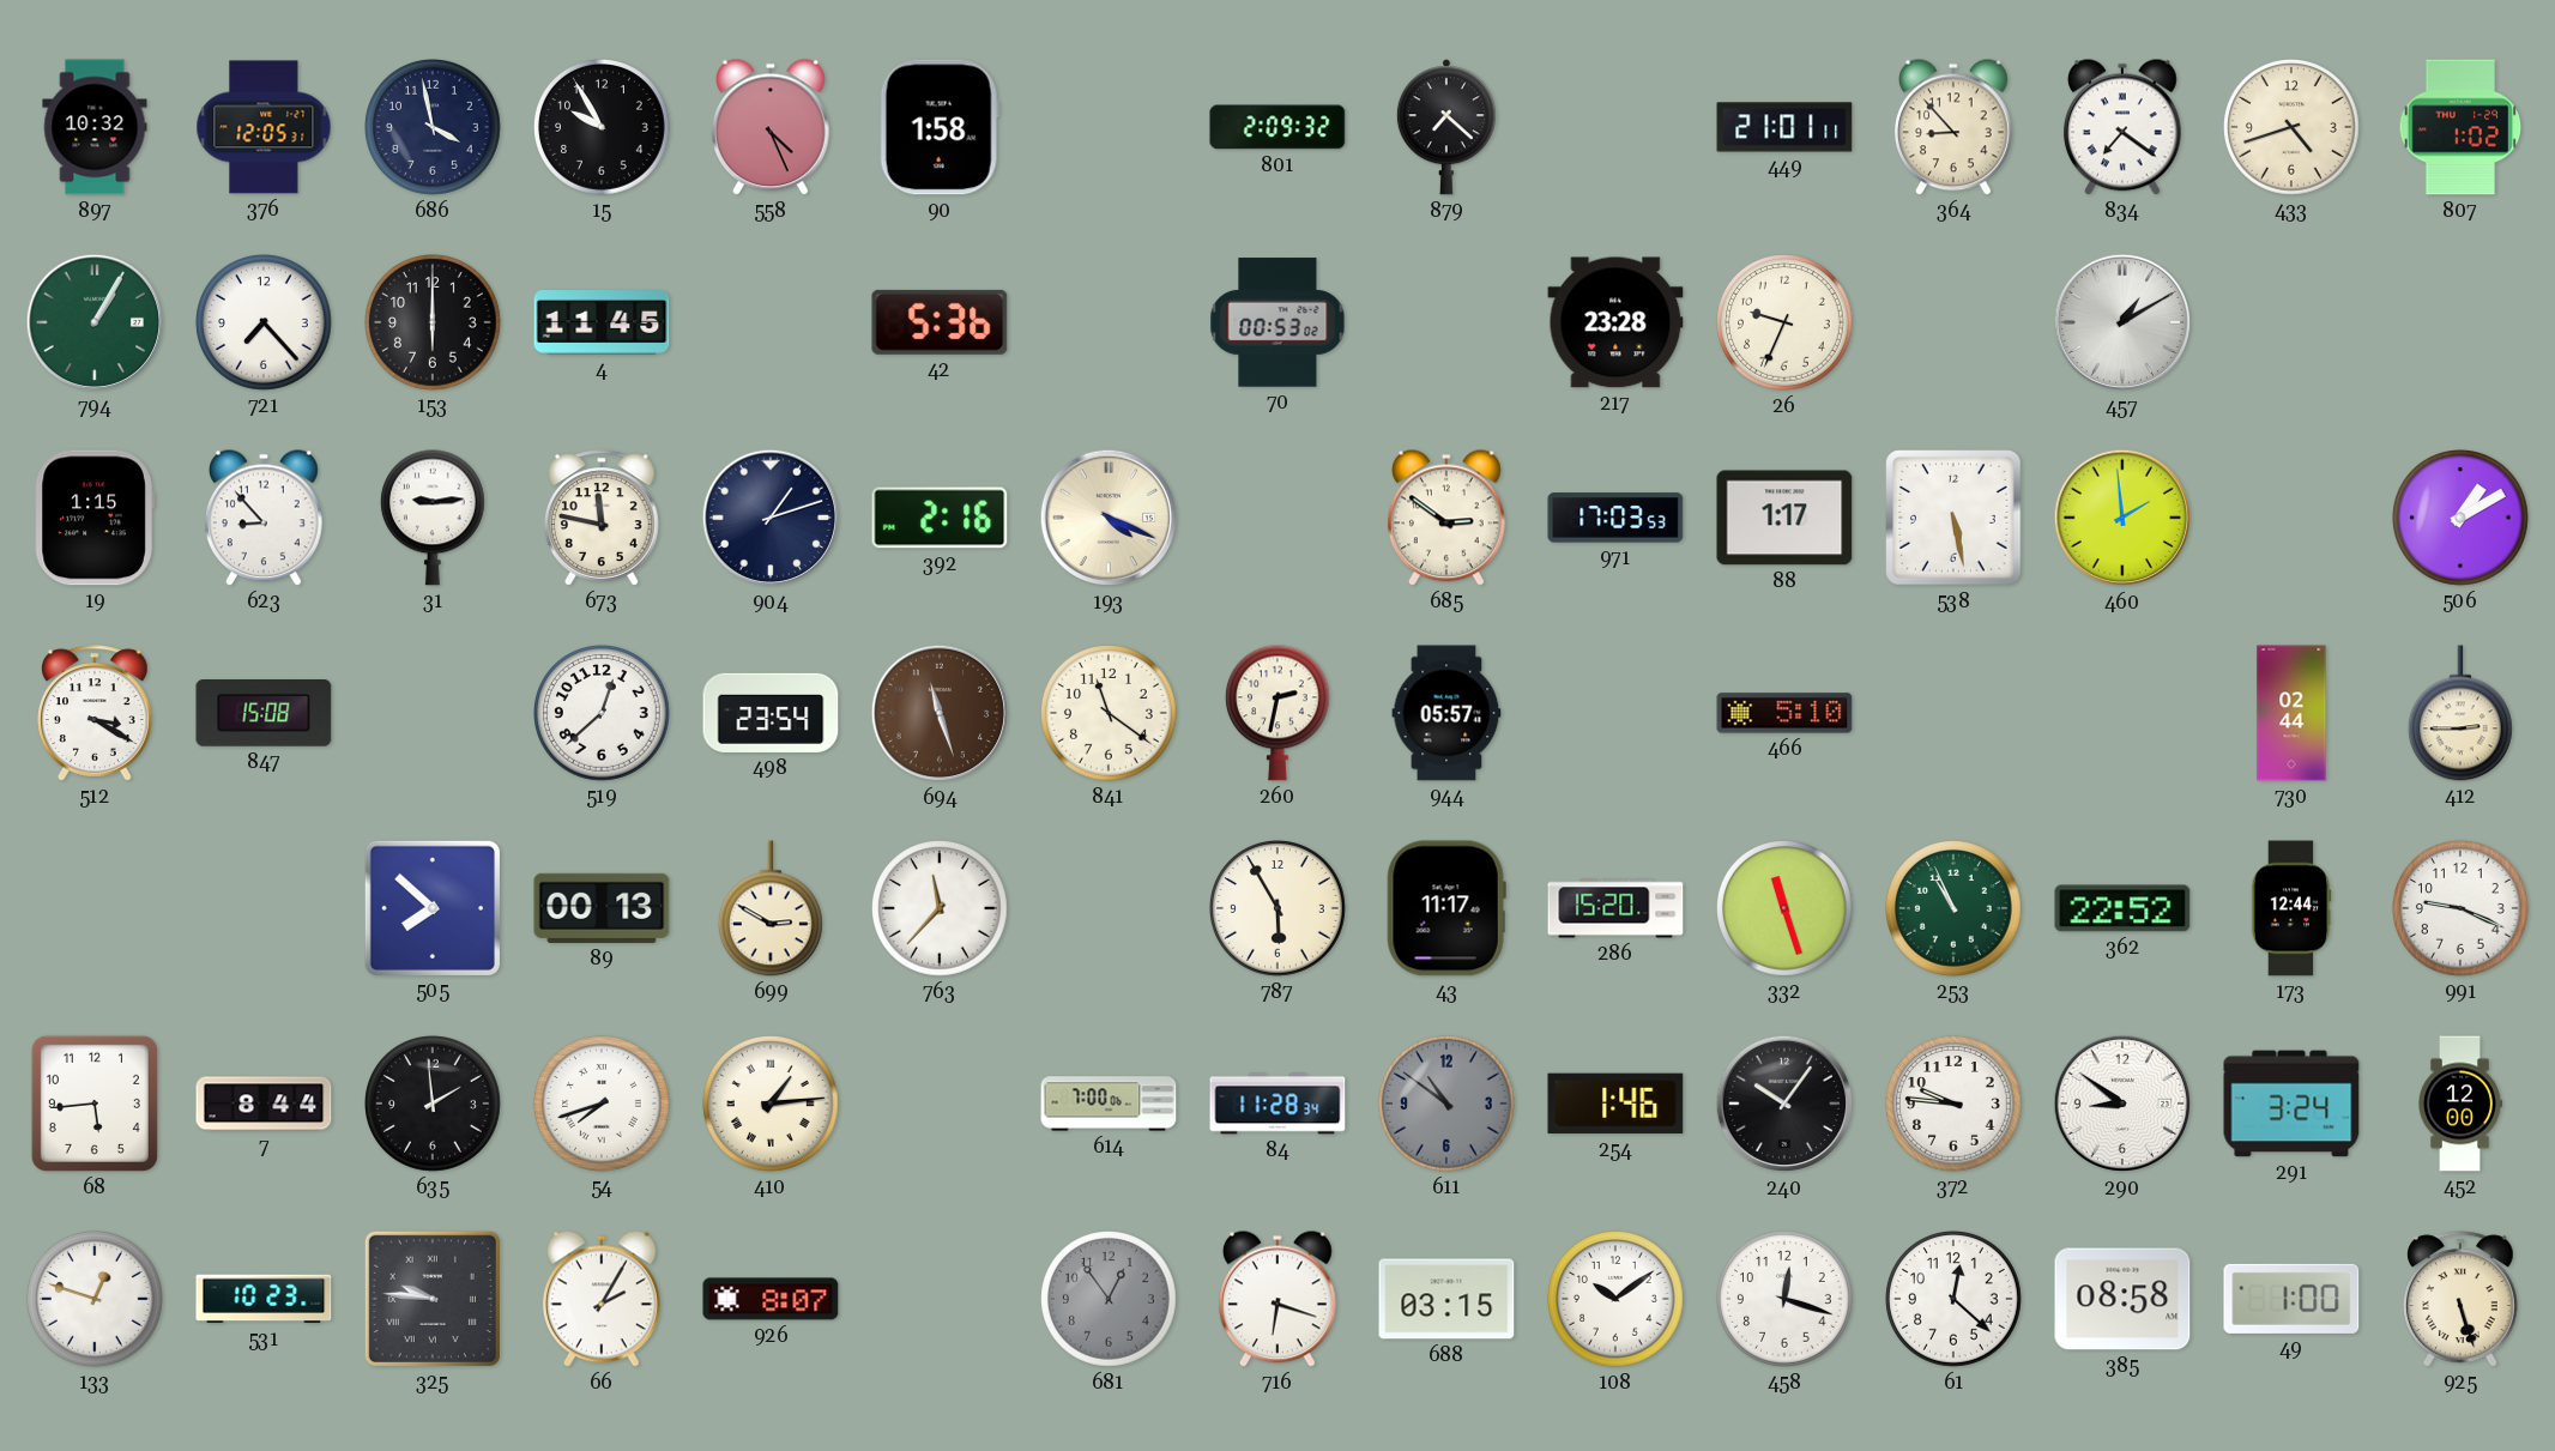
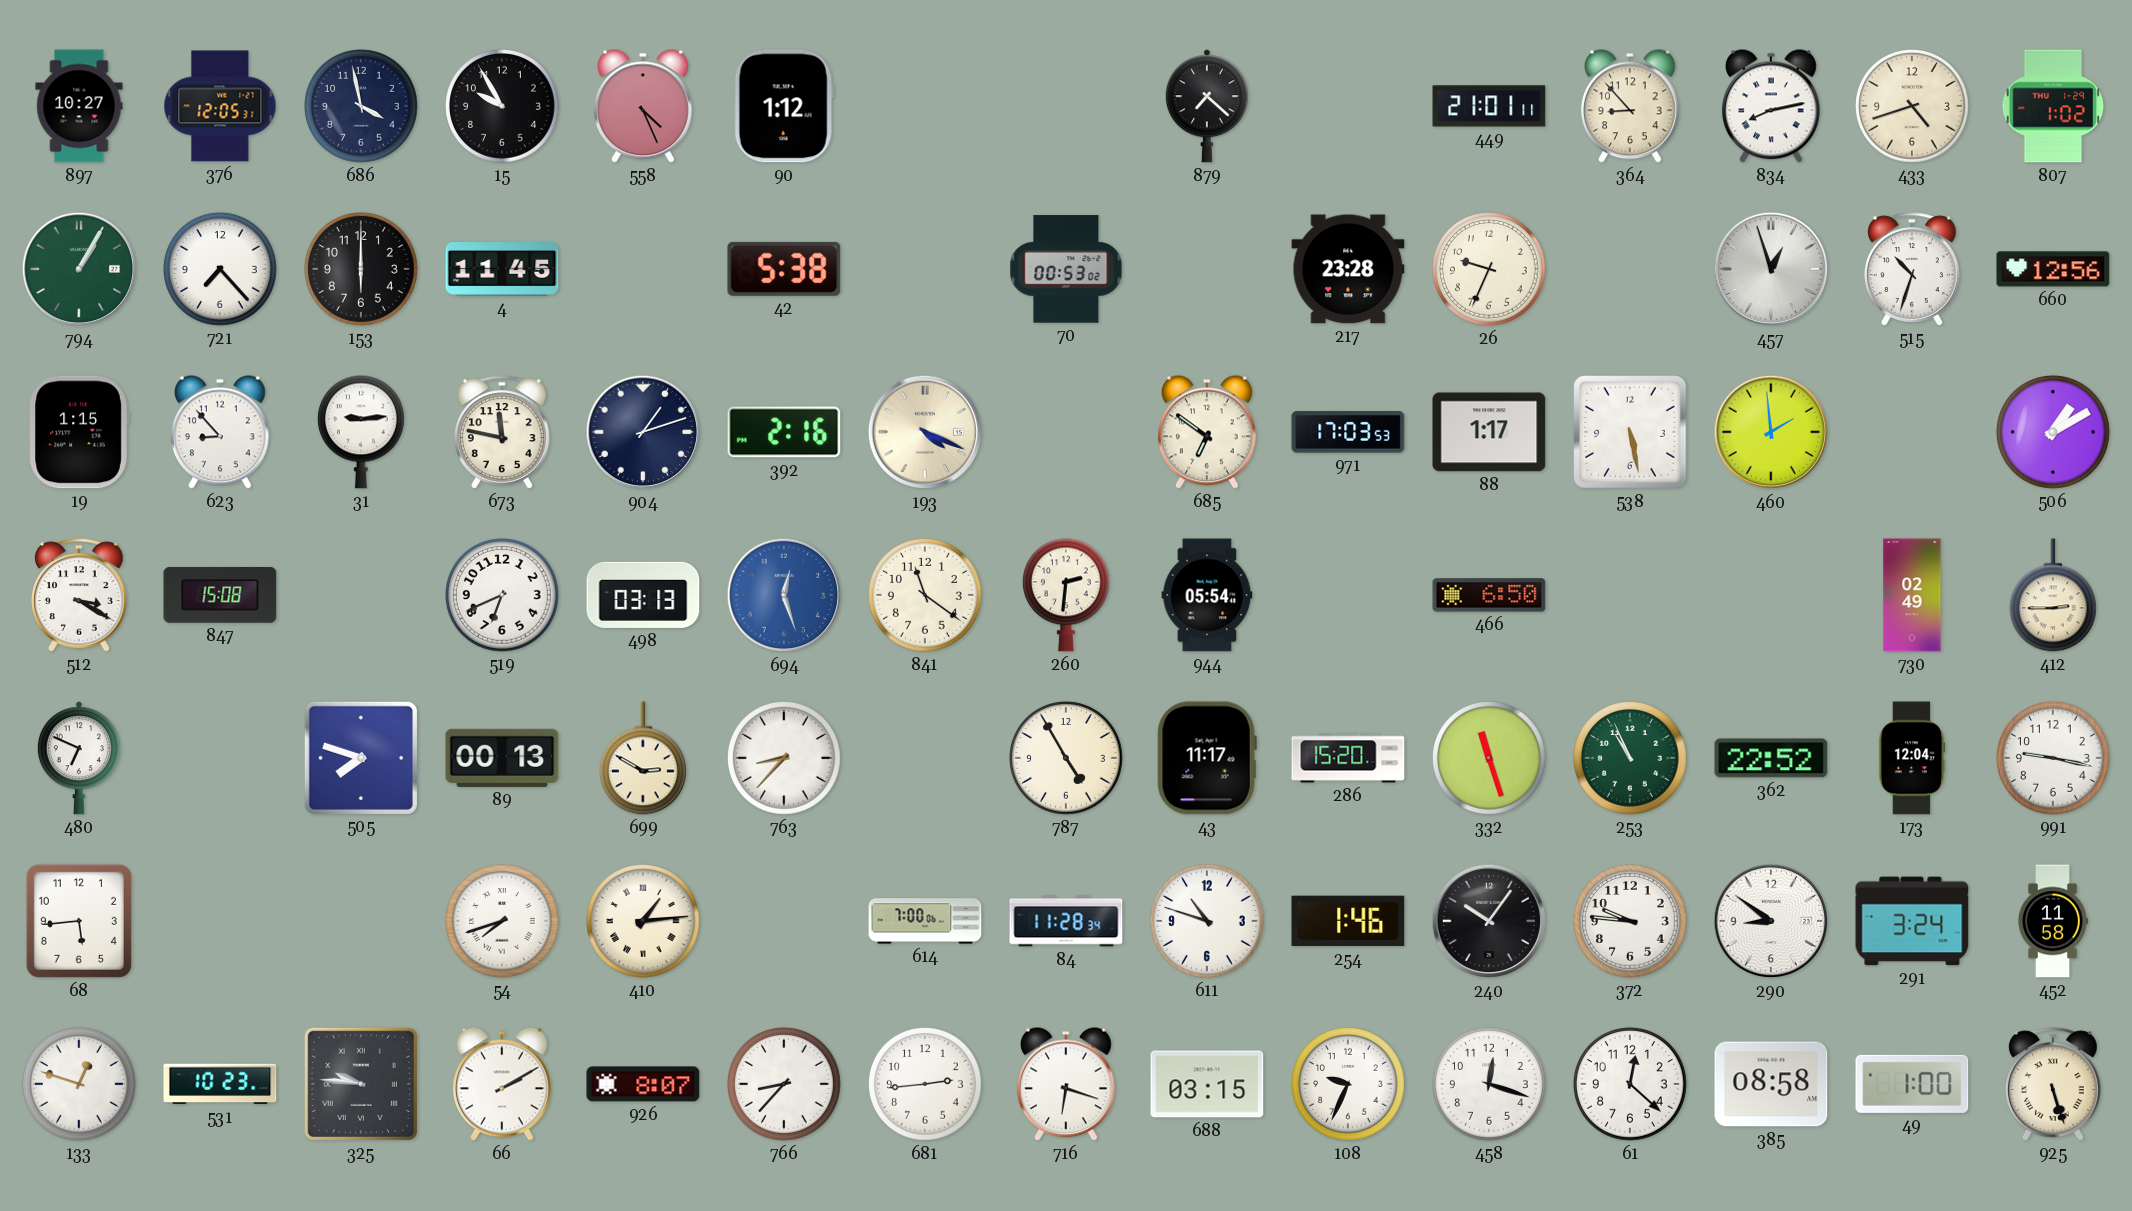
897: 10:32 -> 10:27
90: 1:58 -> 1:12
801: 2:09 -> none
834: 7:21 -> 8:13
42: 5:36 -> 5:38
457: 1:10 -> 12:57
515: none -> 10:33
660: none -> 12:56
685: 2:51 -> 6:51
519: 12:38 -> 6:41
498: 23:54 -> 03:13
694: 11:27 -> 12:27
694 dial: brown -> blue
260: 2:32 -> 2:31
944: 05:57 -> 05:54
466: 5:10 -> 6:50
730: 02:44 -> 02:49
480: none -> 6:49
505: 7:52 -> 7:48
763: 11:37 -> 8:37
787: 5:55 -> 4:55
173: 12:44 -> 12:04
991: 9:19 -> 9:17
7: 8:44 -> none
635: 1:59 -> none
611: 10:51 -> 10:48
611 dial: grey -> white
452: 12:00 -> 11:58
66: 2:05 -> 2:10
766: none -> 8:37
681: 12:54 -> 2:44
681 dial: grey -> white
108: 10:09 -> 9:34
